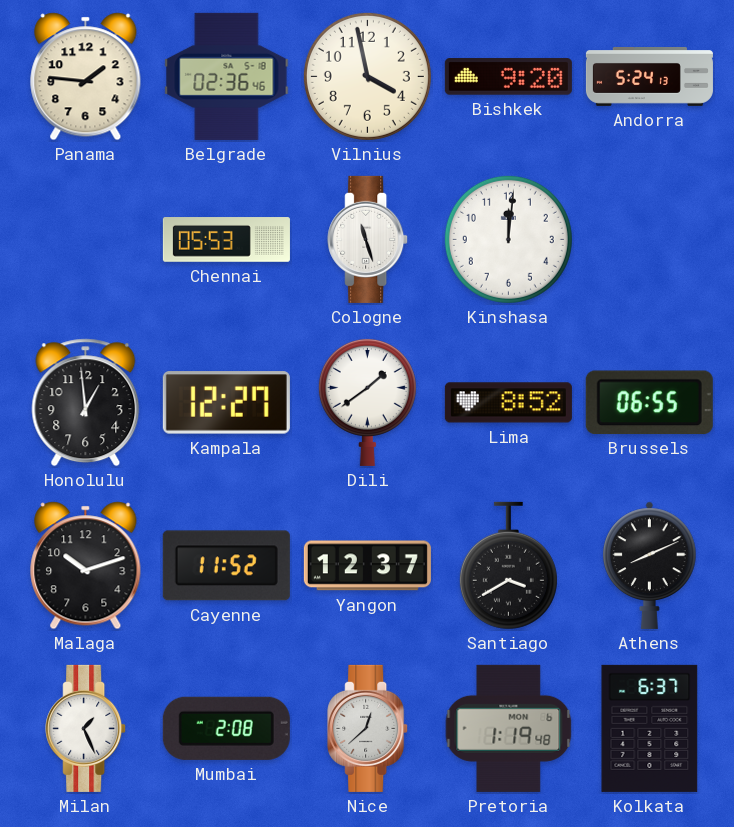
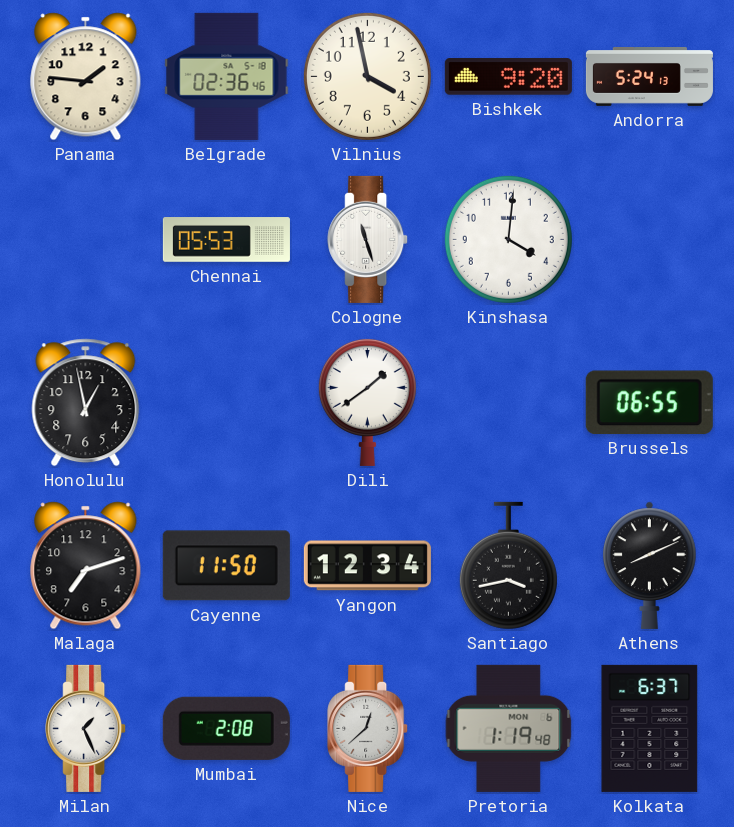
Kinshasa: 12:01 -> 4:01
Honolulu: 12:59 -> 12:58
Kampala: 12:27 -> none
Lima: 8:52 -> none
Malaga: 10:12 -> 7:12
Cayenne: 11:52 -> 11:50
Yangon: 12:37 -> 12:34
Santiago: 3:40 -> 3:43
